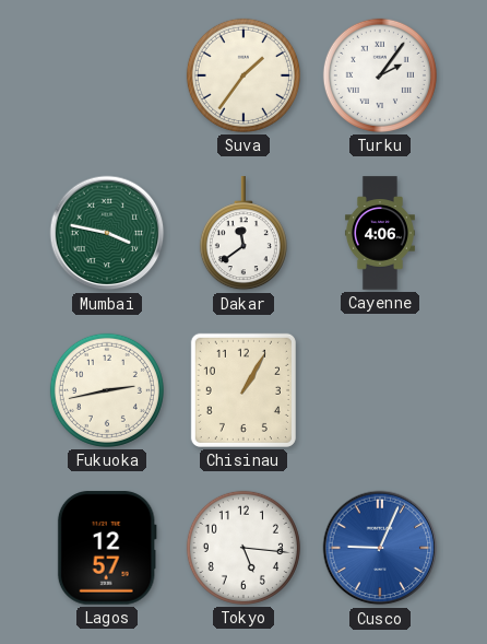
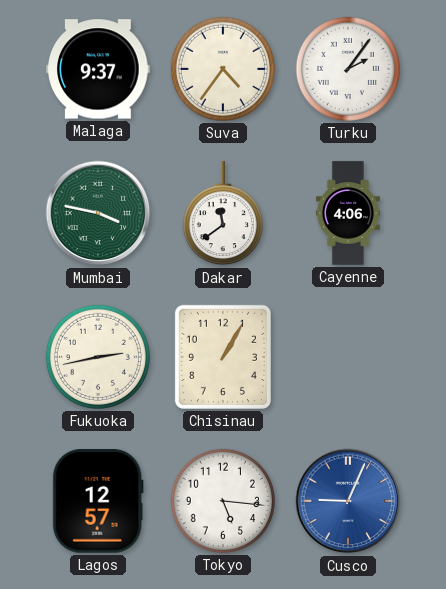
Malaga: none -> 9:37
Suva: 1:36 -> 4:36
